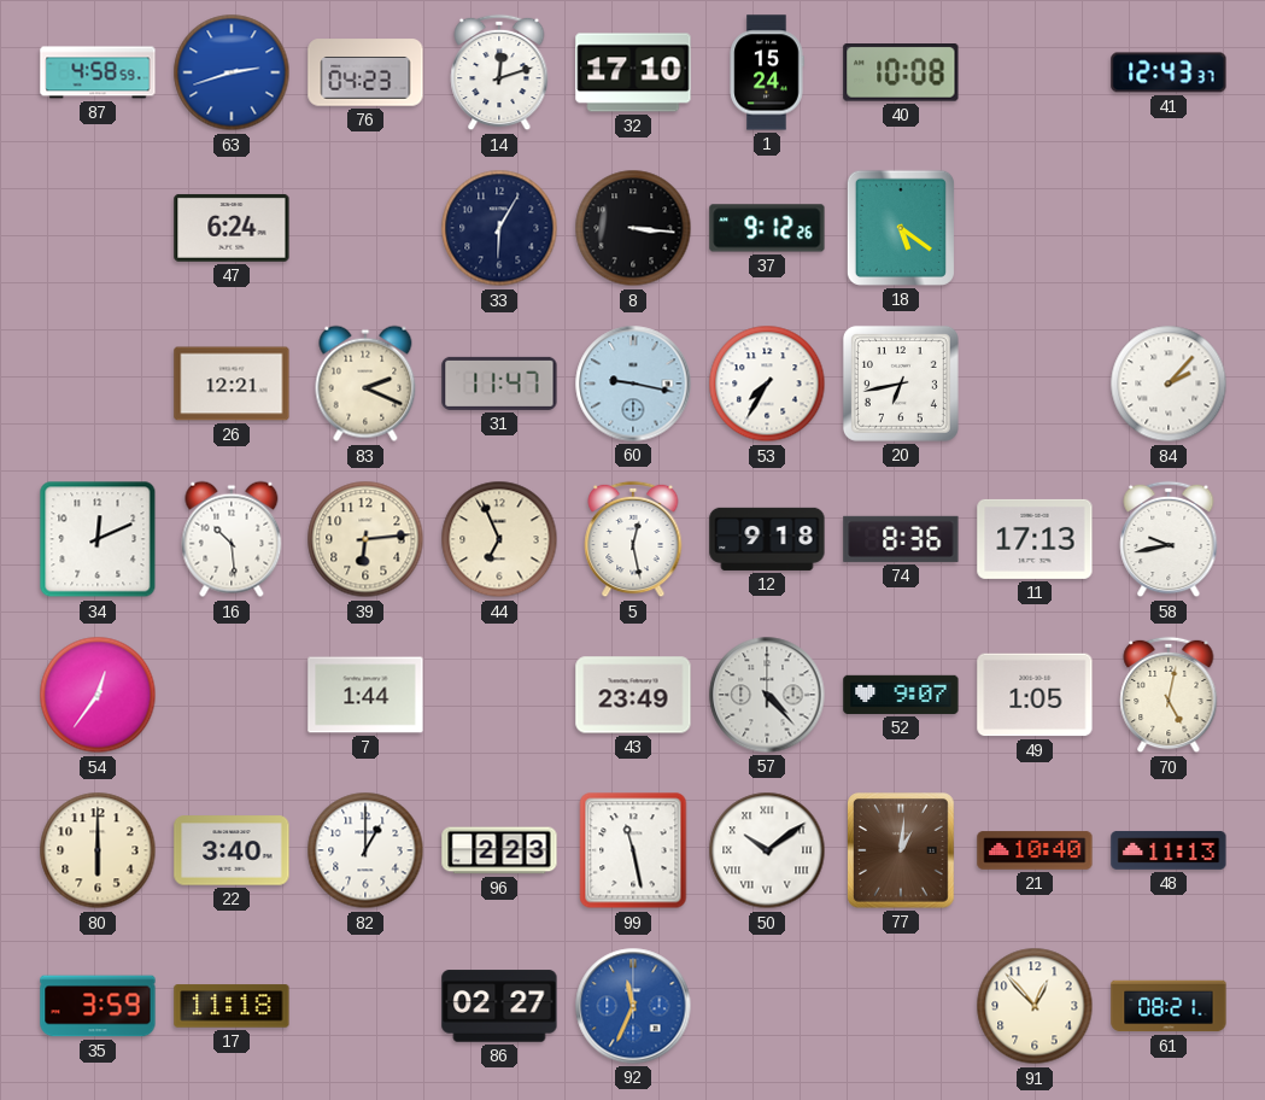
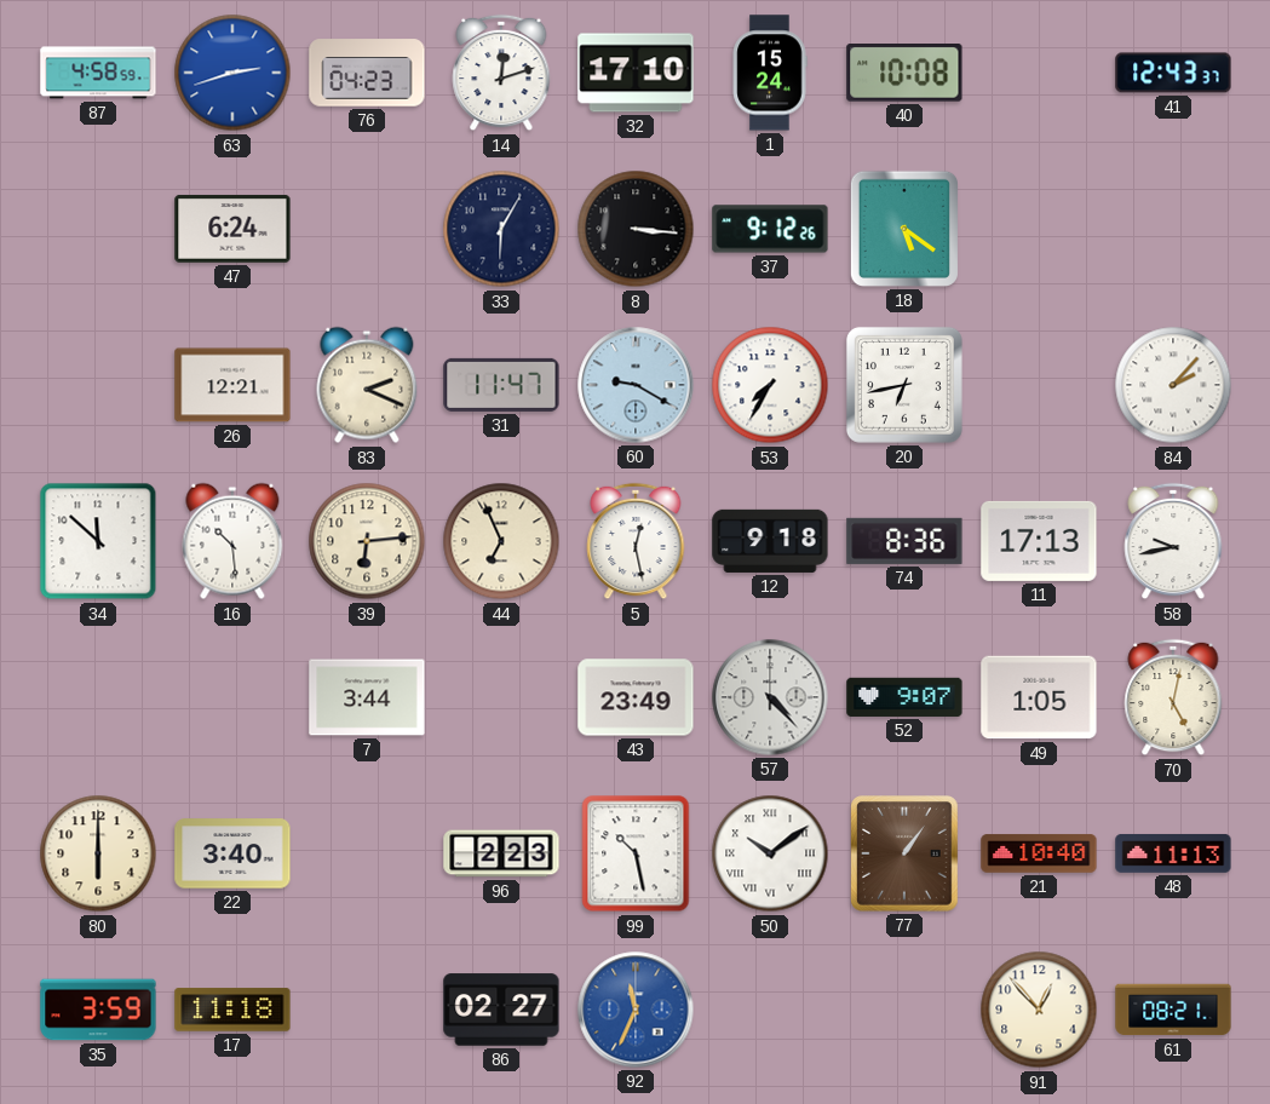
60: 9:17 -> 9:20
34: 12:11 -> 11:52
54: 12:36 -> none
7: 1:44 -> 3:44
82: 1:00 -> none
99: 11:28 -> 10:28
77: 1:01 -> 1:06
